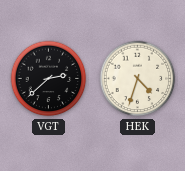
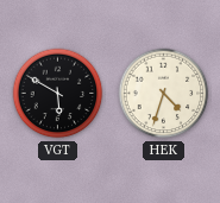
VGT: 2:38 -> 5:50
